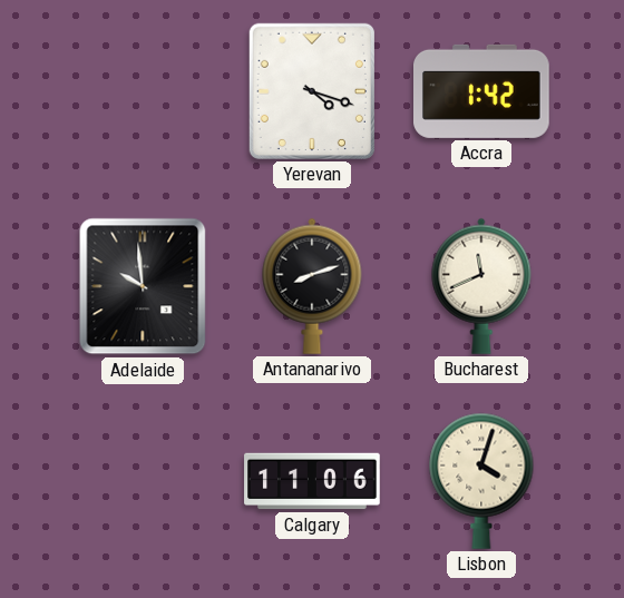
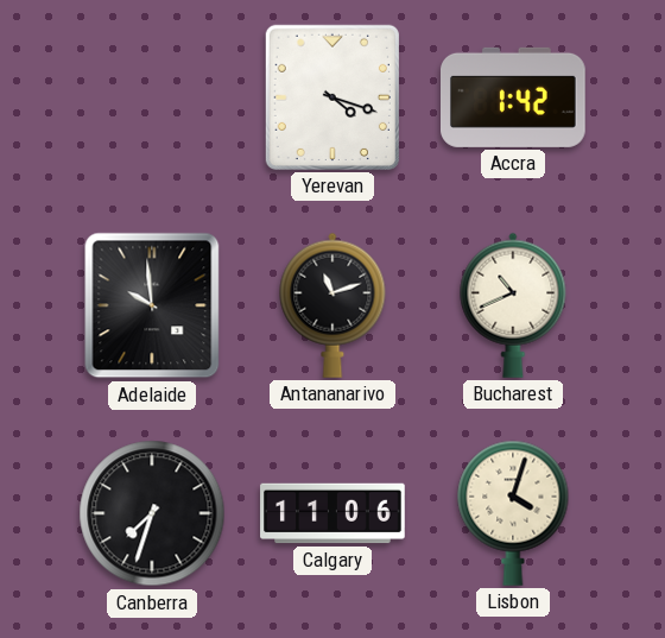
Antananarivo: 8:12 -> 11:12
Bucharest: 11:41 -> 10:41
Canberra: none -> 7:33
